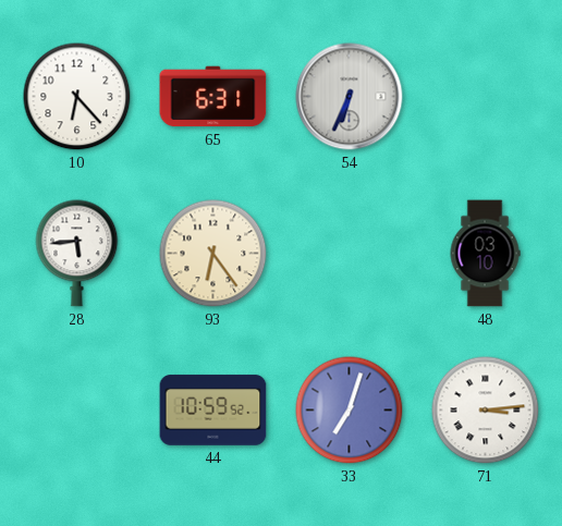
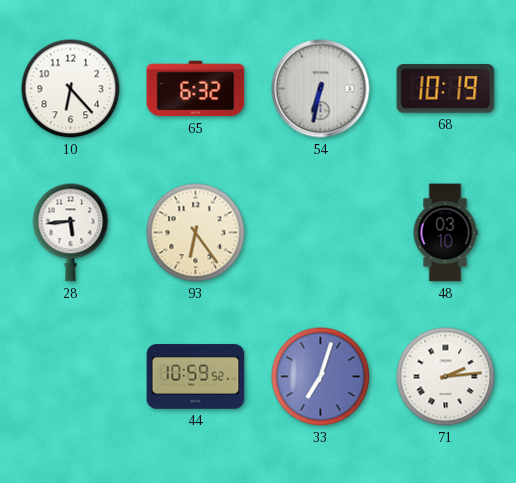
65: 6:31 -> 6:32
54: 6:34 -> 6:32
68: none -> 10:19
71: 3:14 -> 2:14
